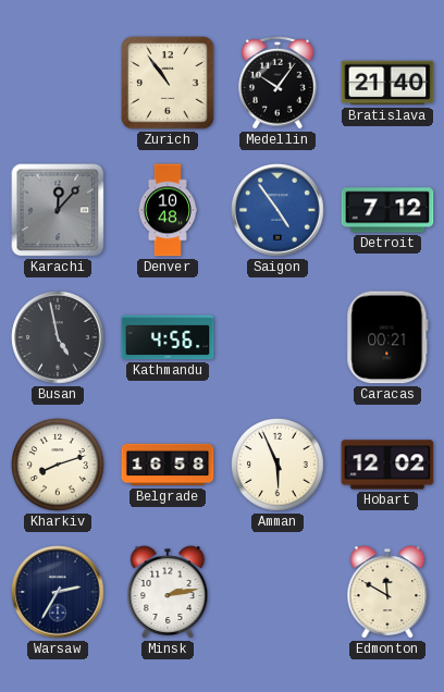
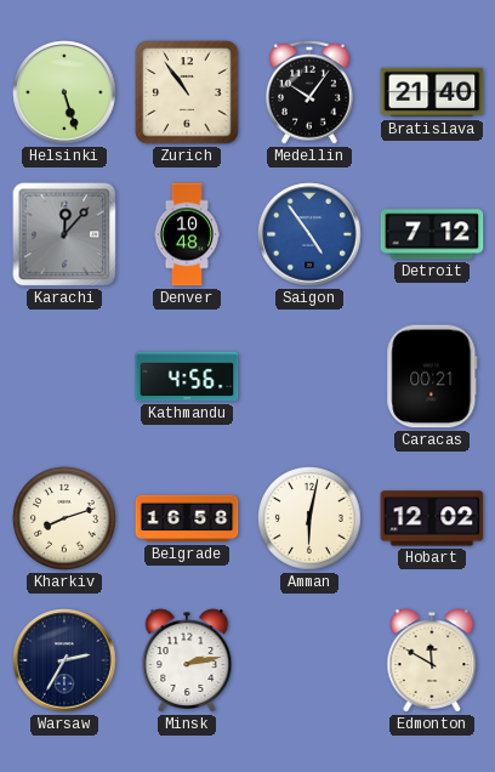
Helsinki: none -> 5:27
Busan: 4:58 -> none
Amman: 5:56 -> 6:02
